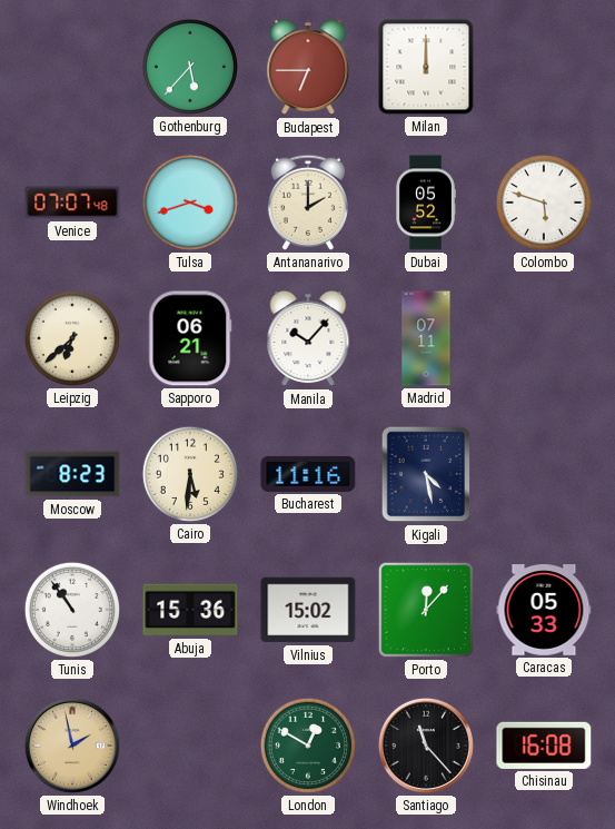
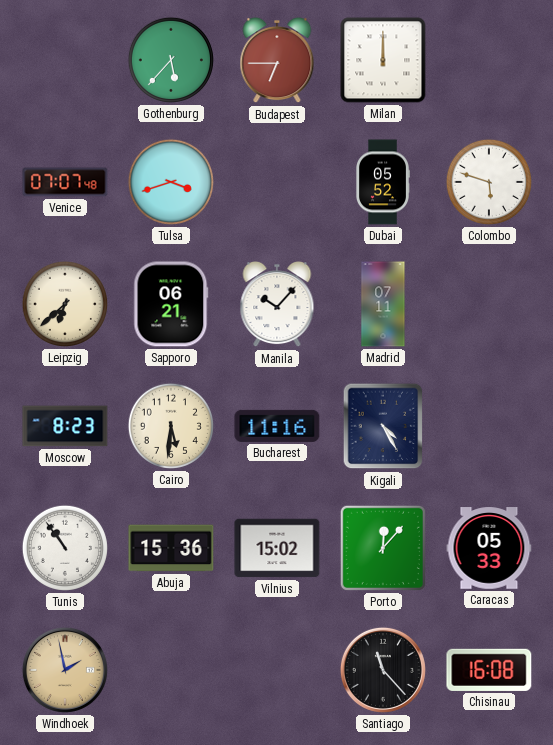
Antananarivo: 2:00 -> none
Kigali: 4:28 -> 4:25
London: 12:50 -> none
